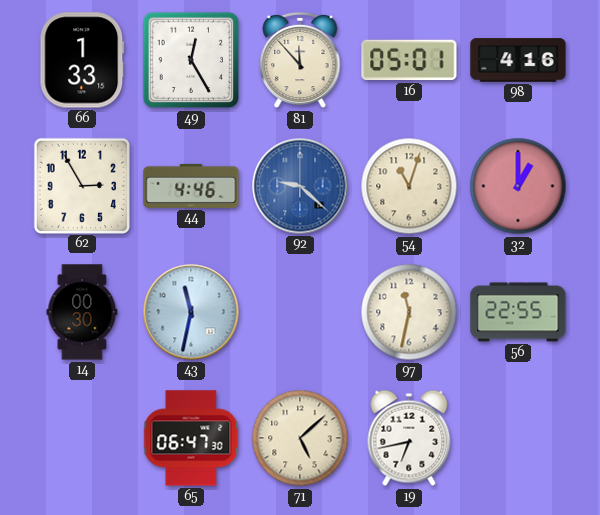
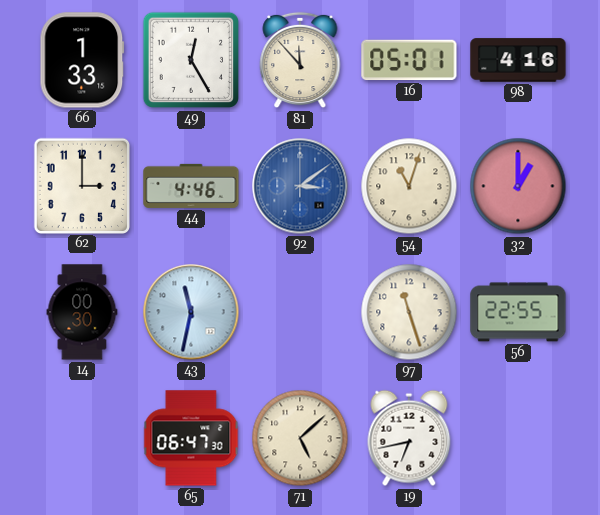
62: 2:55 -> 3:00
92: 9:22 -> 3:09
97: 11:32 -> 11:27
